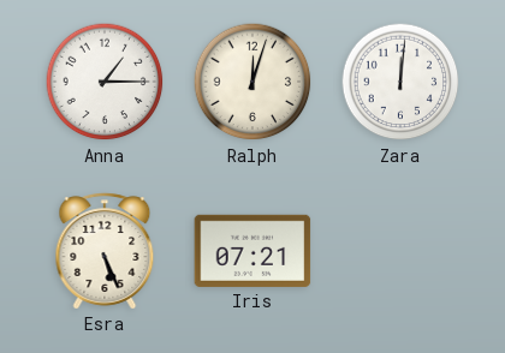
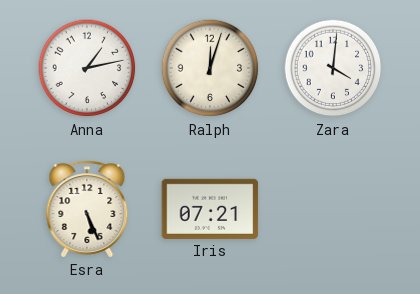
Anna: 1:15 -> 1:13
Zara: 12:01 -> 4:01
